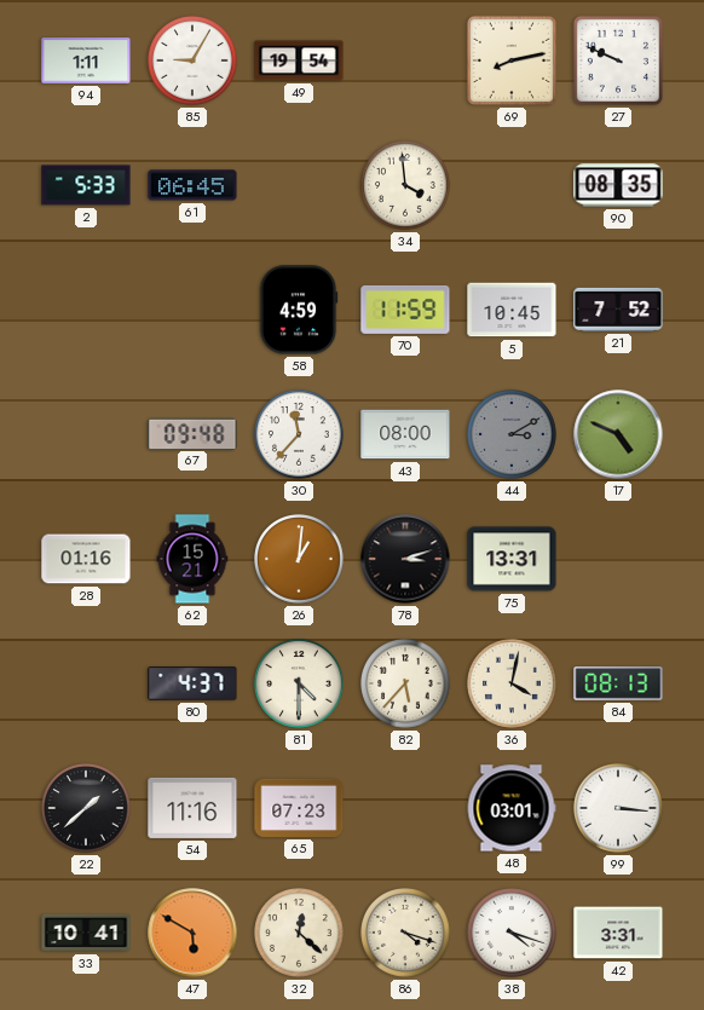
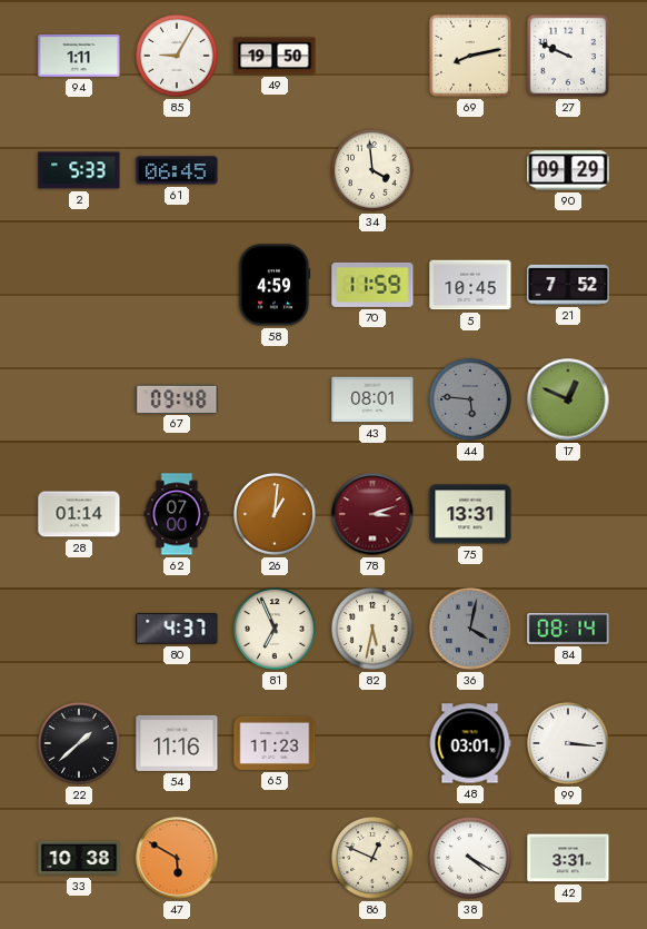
49: 19:54 -> 19:50
90: 08:35 -> 09:29
30: 11:37 -> none
43: 08:00 -> 08:01
44: 3:10 -> 5:46
17: 4:49 -> 12:49
28: 01:16 -> 01:14
62: 15:21 -> 07:00
78 dial: black -> burgundy
81: 4:30 -> 6:56
82: 5:37 -> 5:32
36 dial: cream -> grey
84: 08:13 -> 08:14
65: 07:23 -> 11:23
33: 10:41 -> 10:38
32: 12:22 -> none
86: 4:18 -> 12:49
38: 4:18 -> 4:20
